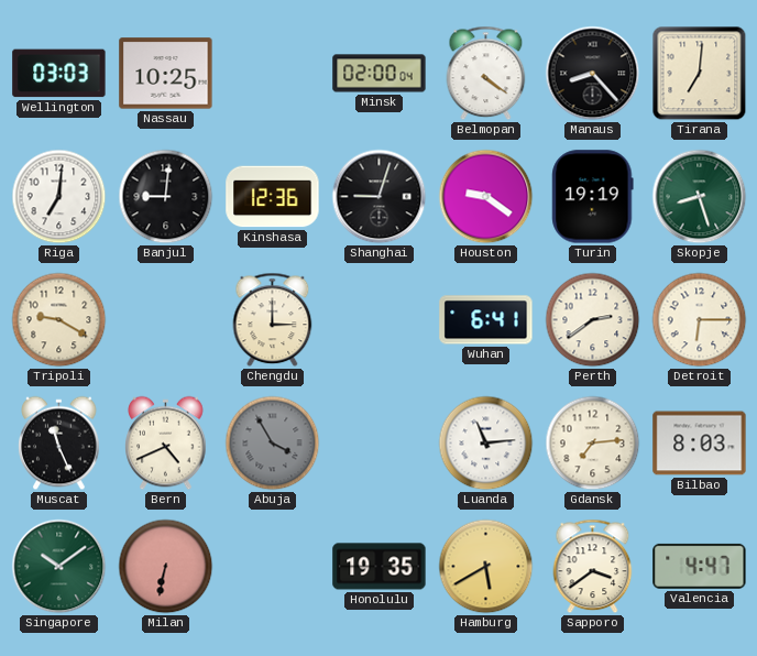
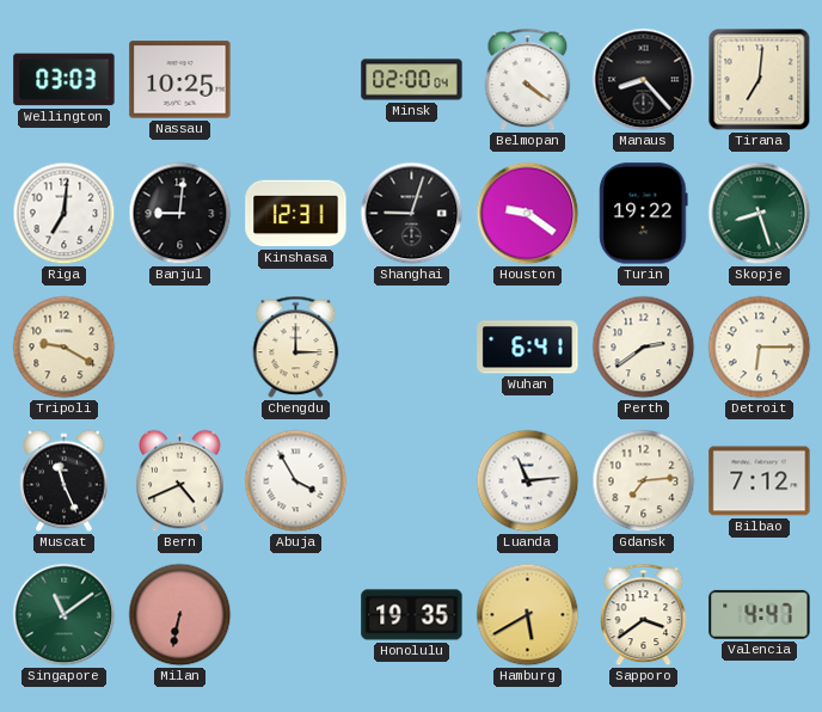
Kinshasa: 12:36 -> 12:31
Turin: 19:19 -> 19:22
Abuja dial: grey -> white
Bilbao: 8:03 -> 7:12
Singapore: 10:09 -> 11:09
